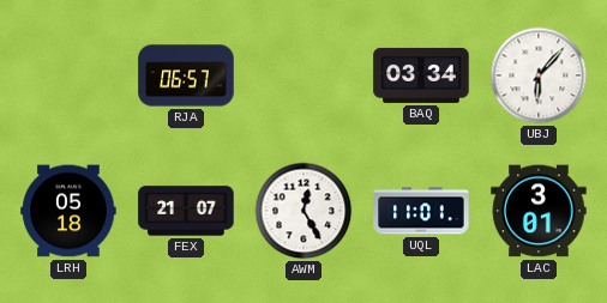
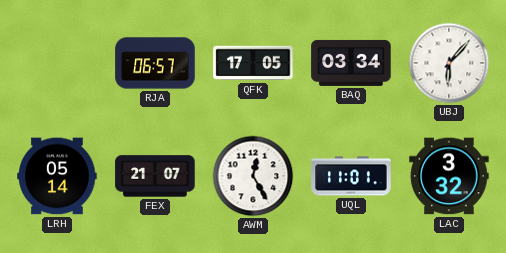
QFK: none -> 17:05
LRH: 05:18 -> 05:14
LAC: 3:01 -> 3:32
